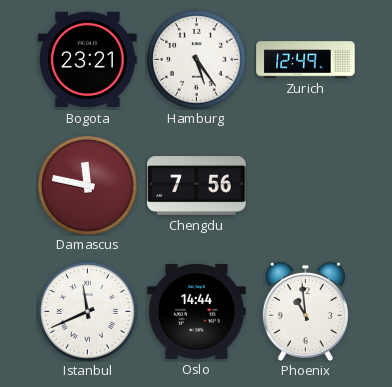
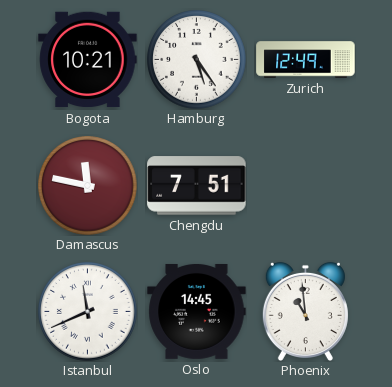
Bogota: 23:21 -> 10:21
Chengdu: 7:56 -> 7:51
Oslo: 14:44 -> 14:45
